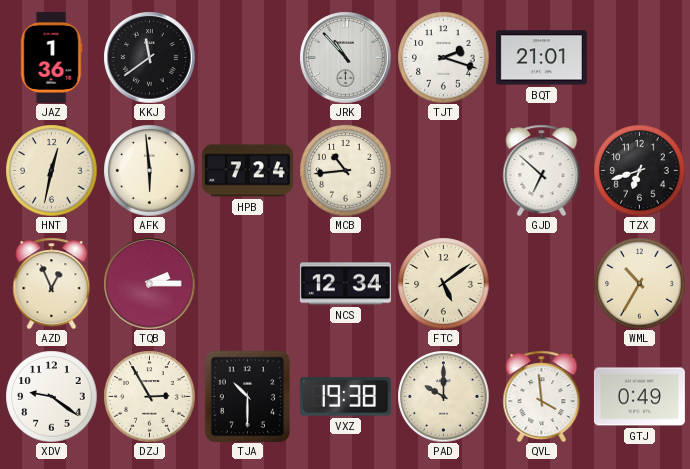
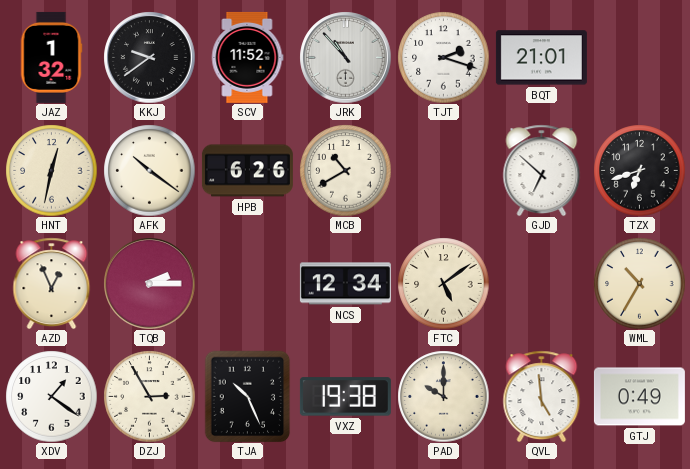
JAZ: 1:36 -> 1:32
KKJ: 11:39 -> 9:39
SCV: none -> 11:52
AFK: 5:59 -> 10:21
HPB: 7:24 -> 6:26
MCB: 10:44 -> 10:40
XDV: 9:21 -> 1:21
TJA: 10:30 -> 10:26
QVL: 3:59 -> 4:59
